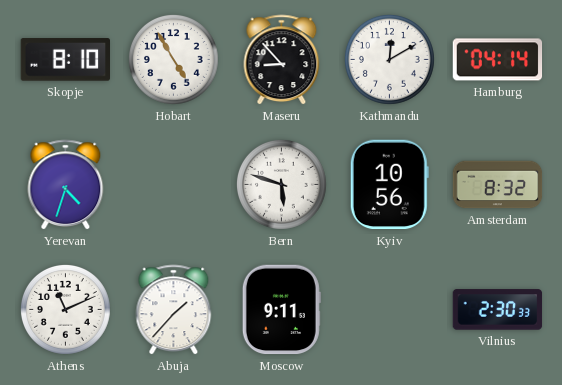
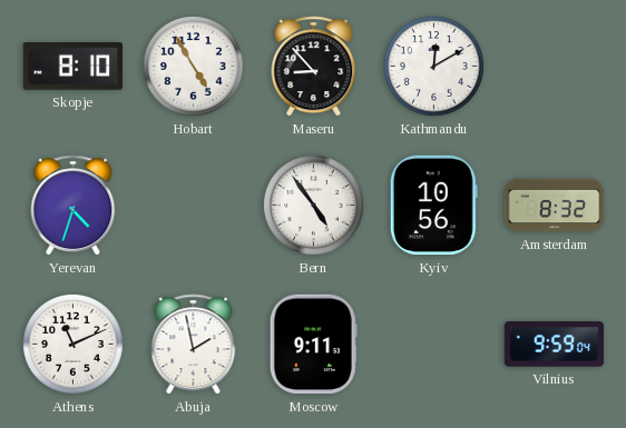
Hamburg: 04:14 -> none
Bern: 5:48 -> 4:54
Abuja: 1:37 -> 1:58
Vilnius: 2:30 -> 9:59
